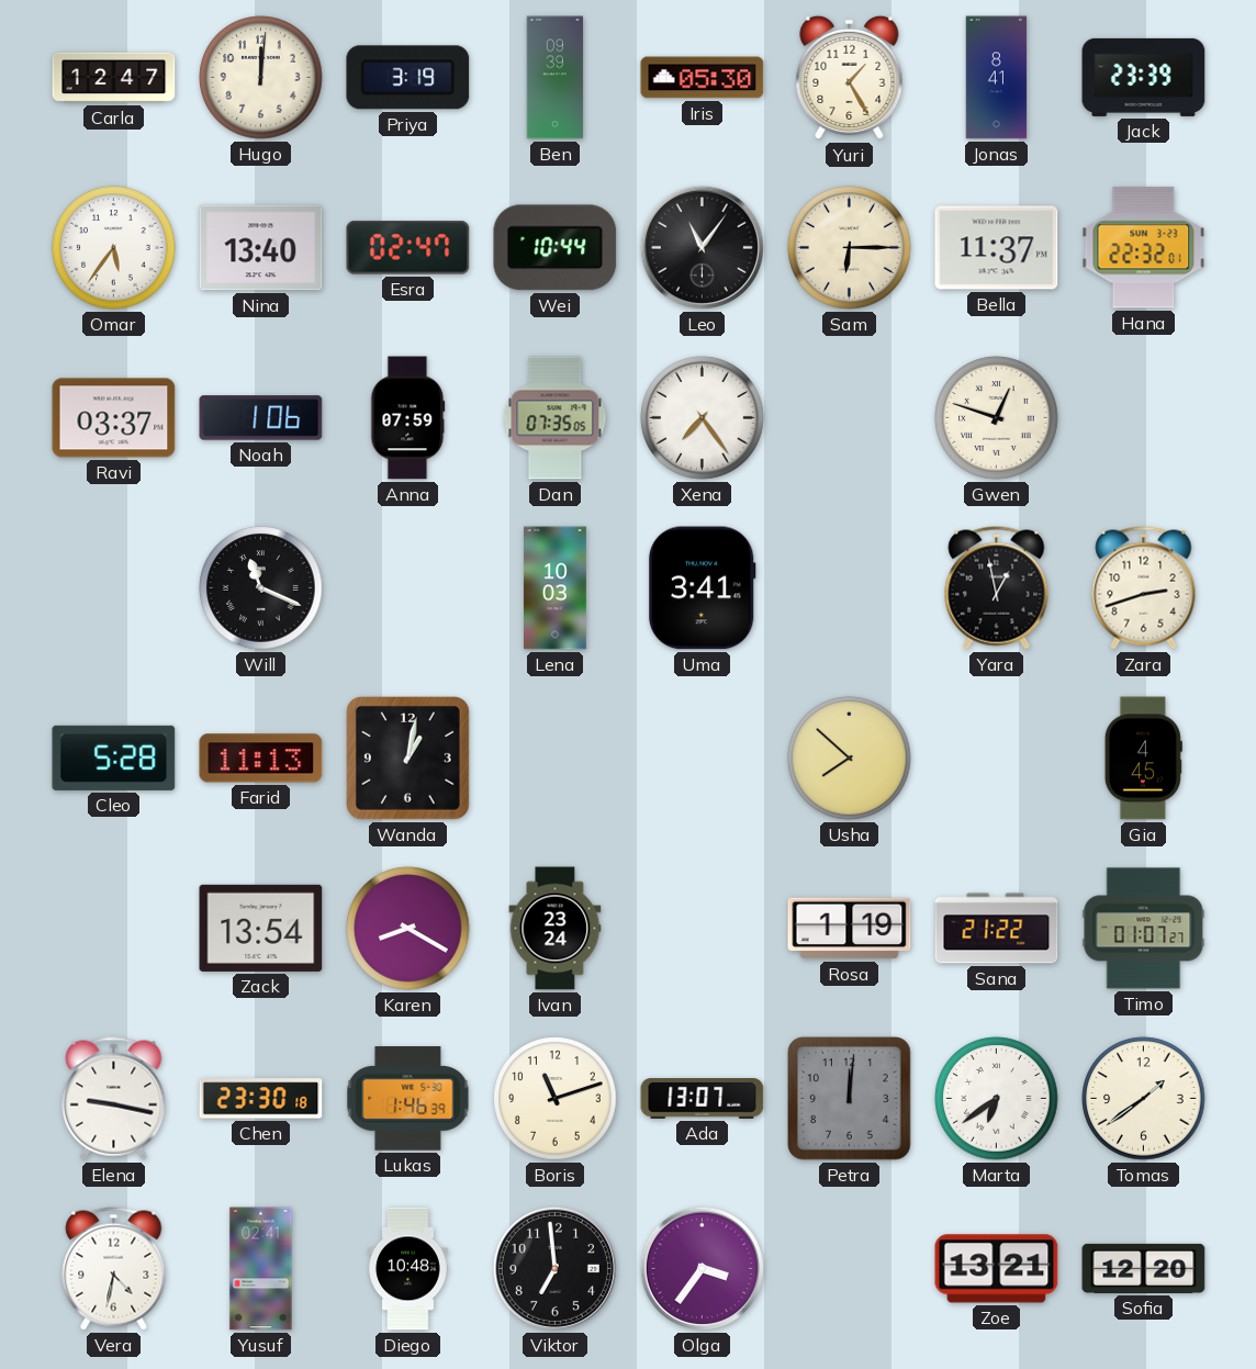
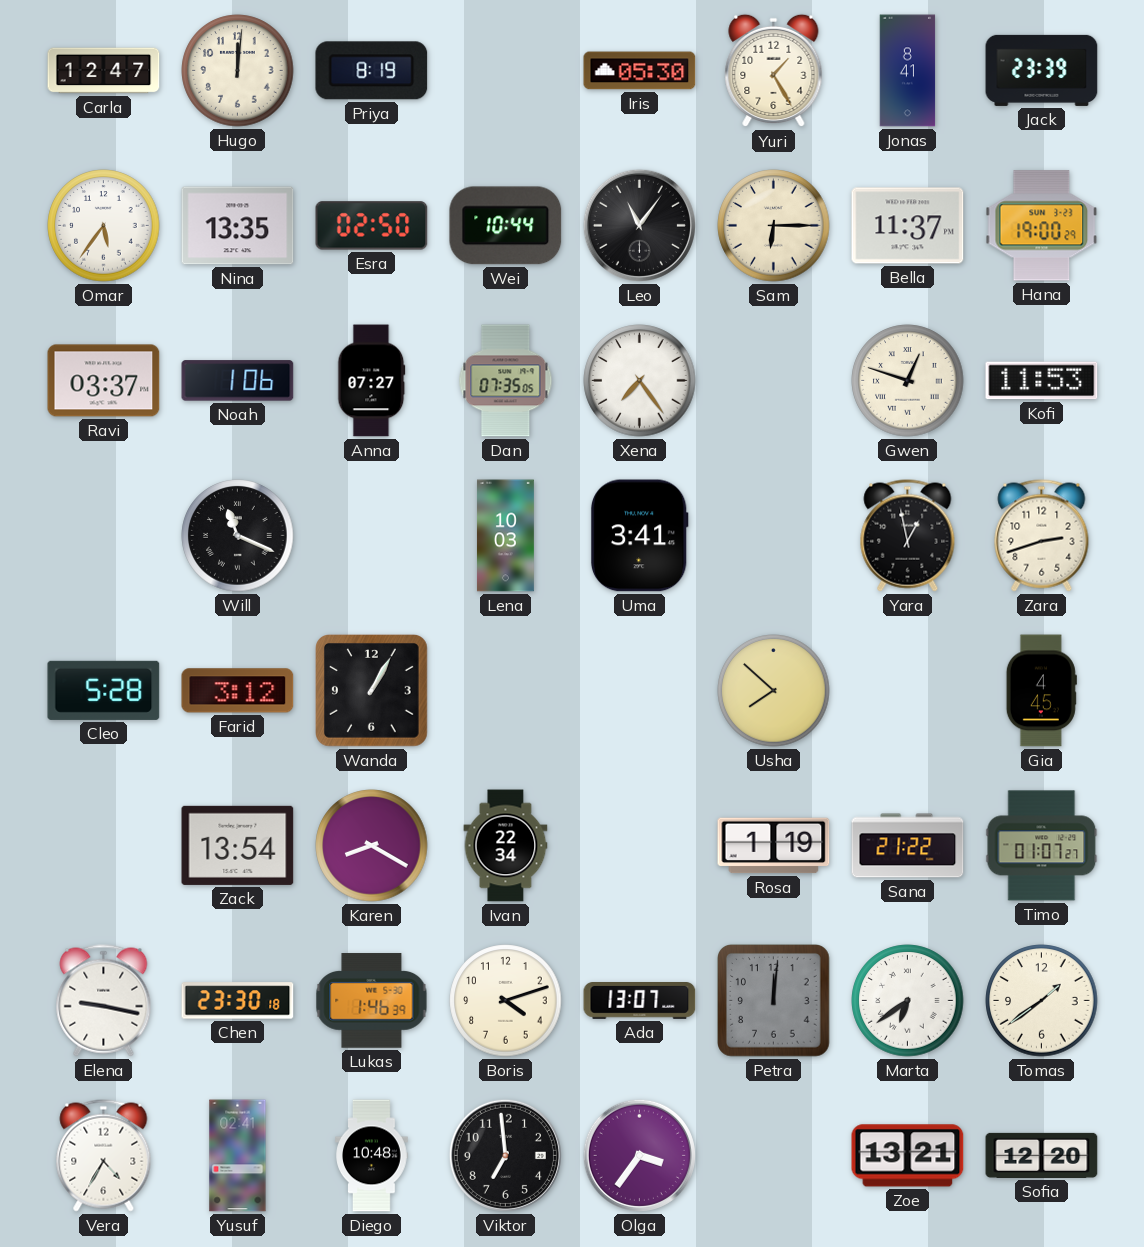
Priya: 3:19 -> 8:19
Ben: 09:39 -> none
Nina: 13:40 -> 13:35
Esra: 02:47 -> 02:50
Hana: 22:32 -> 19:00
Anna: 07:59 -> 07:27
Kofi: none -> 11:53
Farid: 11:13 -> 3:12
Wanda: 1:02 -> 1:05
Ivan: 23:24 -> 22:34
Boris: 11:12 -> 4:12
Vera: 4:32 -> 4:35
